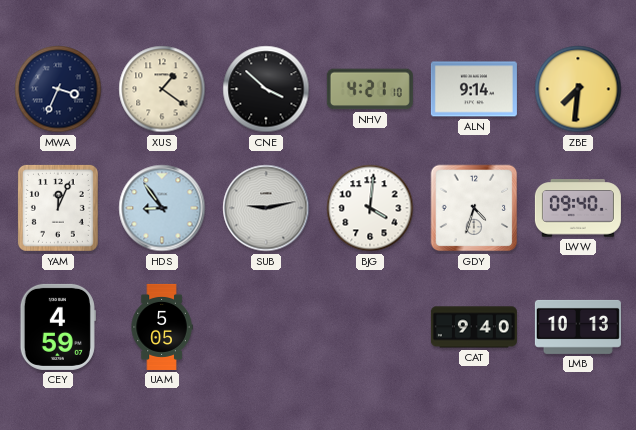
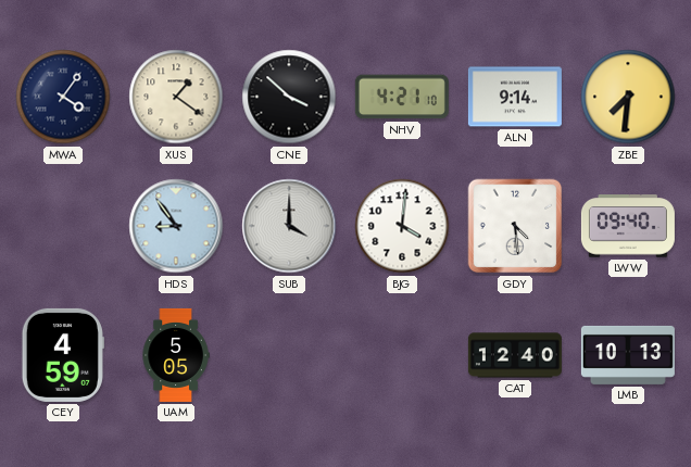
MWA: 3:34 -> 4:06
YAM: 12:04 -> none
SUB: 9:13 -> 4:00
GDY: 4:33 -> 4:29
CAT: 9:40 -> 12:40
